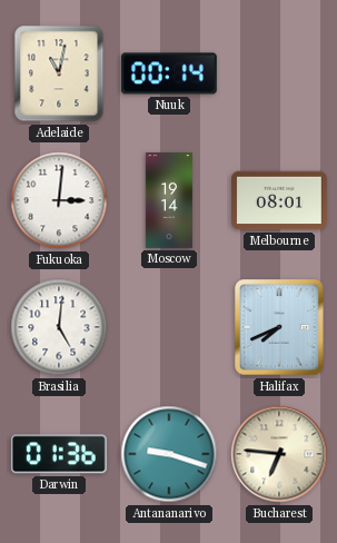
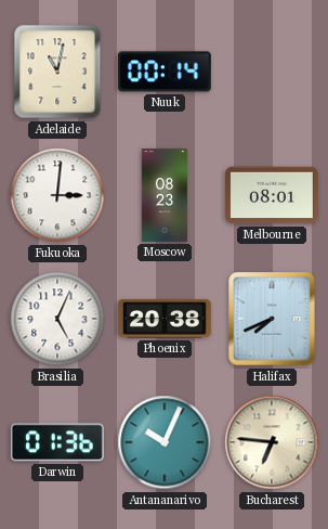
Moscow: 19:14 -> 08:23
Brasilia: 5:01 -> 5:04
Phoenix: none -> 20:38
Antananarivo: 9:18 -> 10:04
